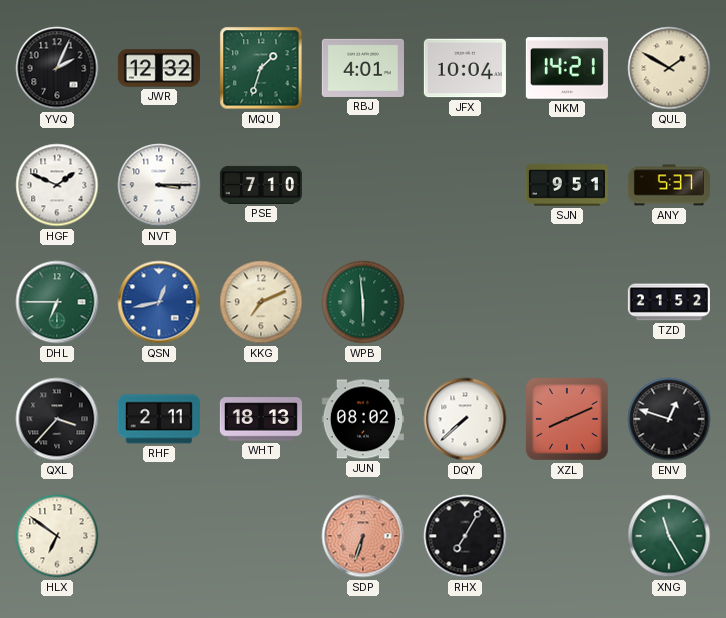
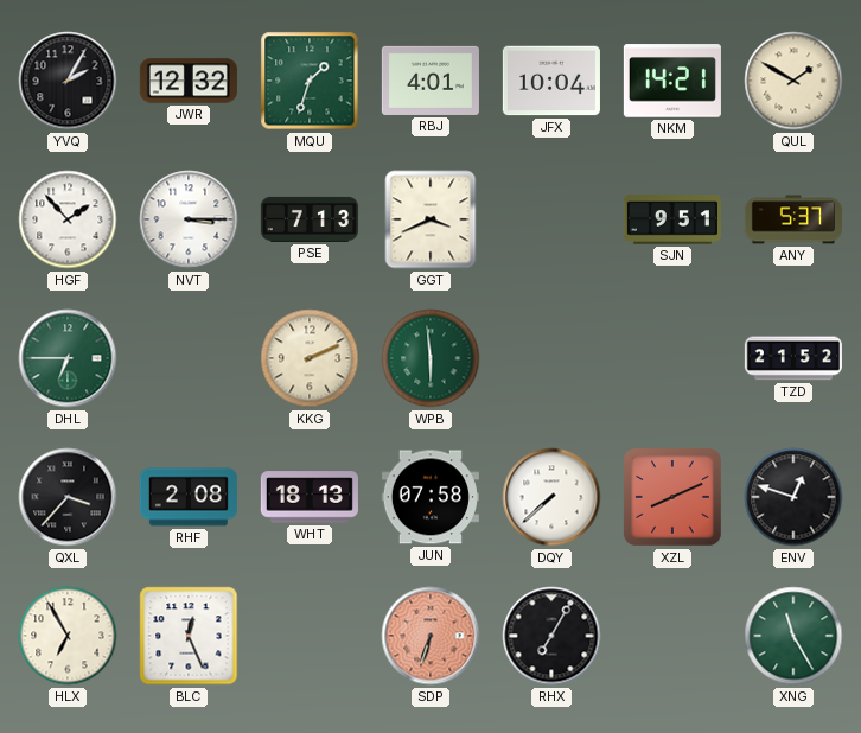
YVQ: 2:04 -> 2:05
HGF: 1:49 -> 1:53
PSE: 7:10 -> 7:13
GGT: none -> 3:41
QSN: 12:43 -> none
KKG: 7:11 -> 2:11
RHF: 2:11 -> 2:08
JUN: 08:02 -> 07:58
HLX: 6:51 -> 6:55
BLC: none -> 12:26
